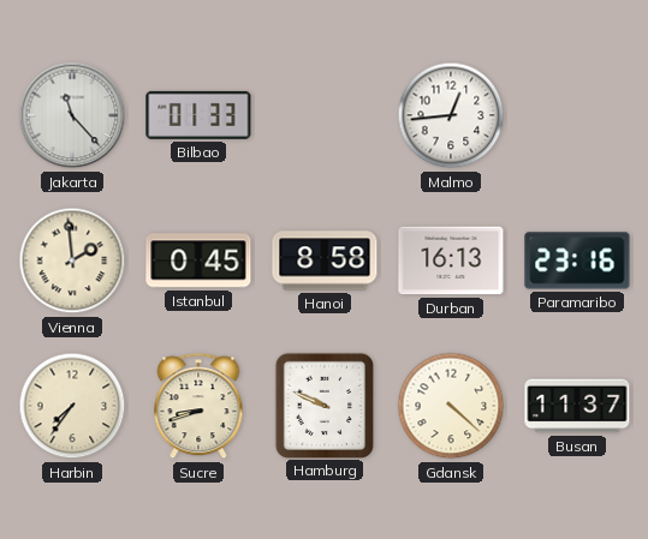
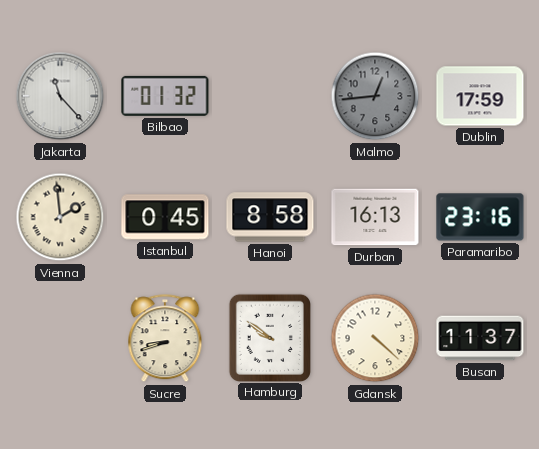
Bilbao: 01:33 -> 01:32
Malmo dial: white -> grey
Dublin: none -> 17:59
Harbin: 7:36 -> none
Hamburg: 9:49 -> 9:51
